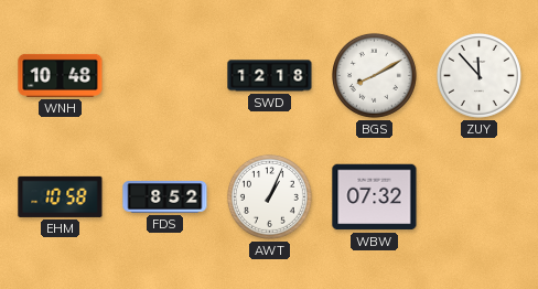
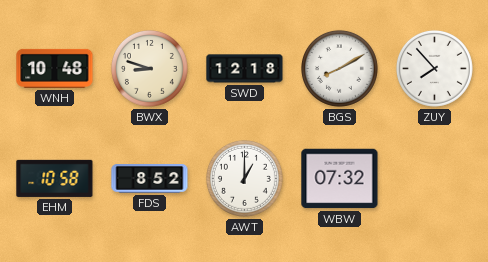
BWX: none -> 8:48
ZUY: 11:53 -> 7:53
AWT: 1:04 -> 1:00
